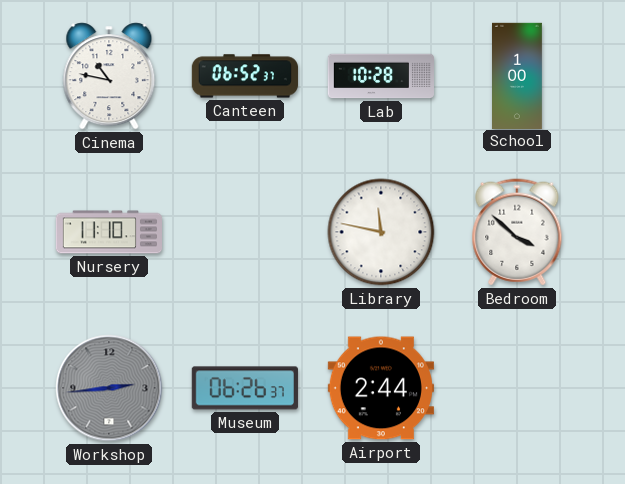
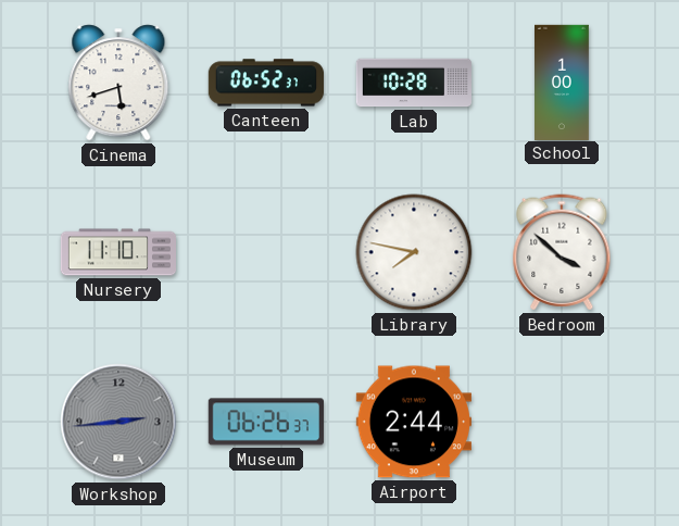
Cinema: 10:47 -> 5:42
Library: 11:47 -> 7:47
